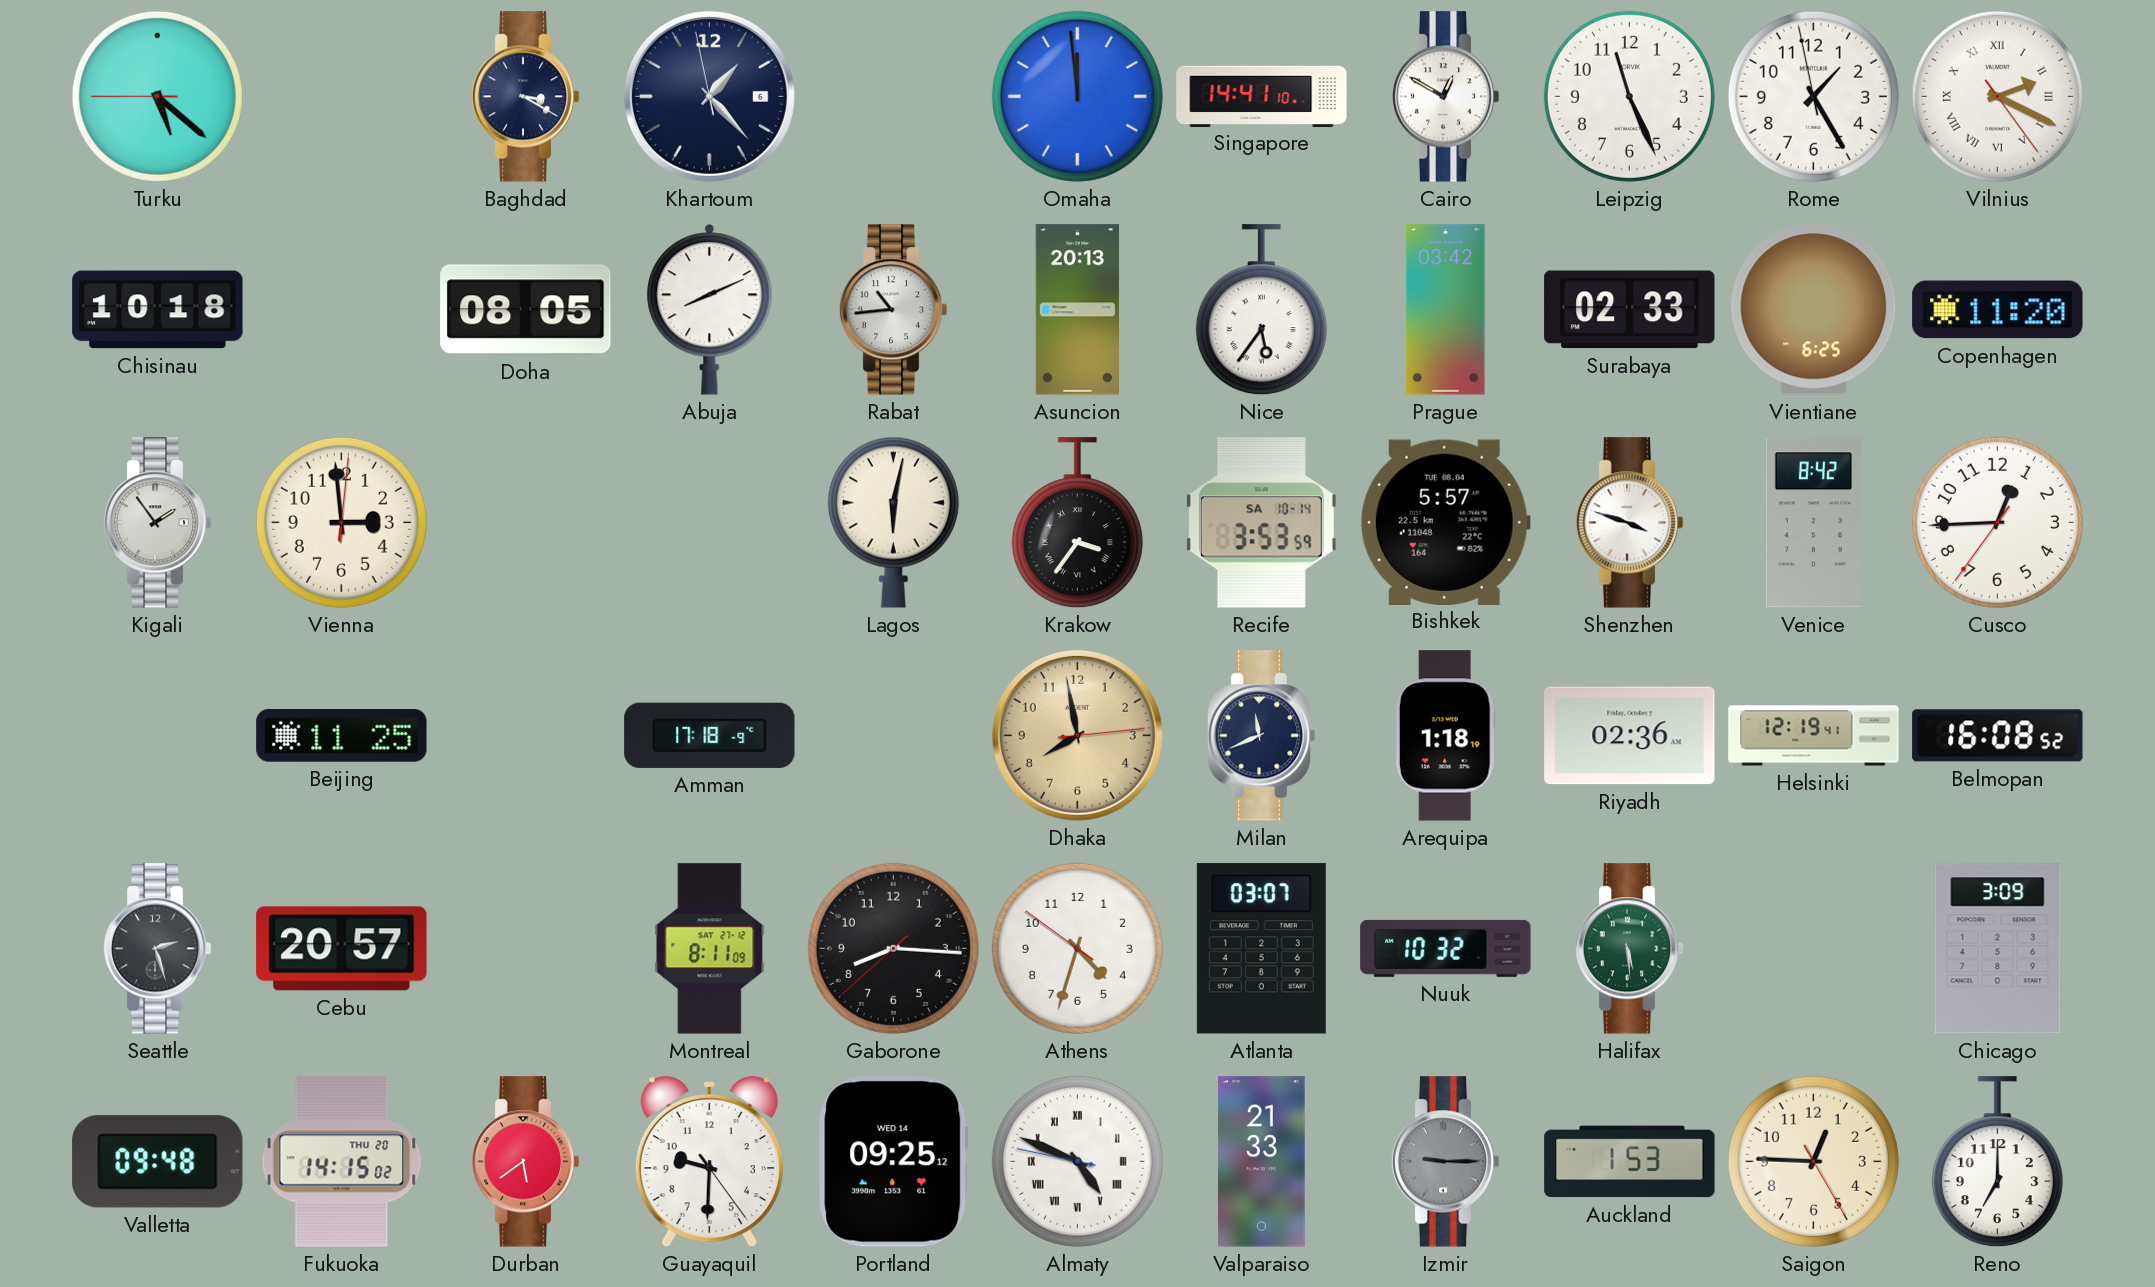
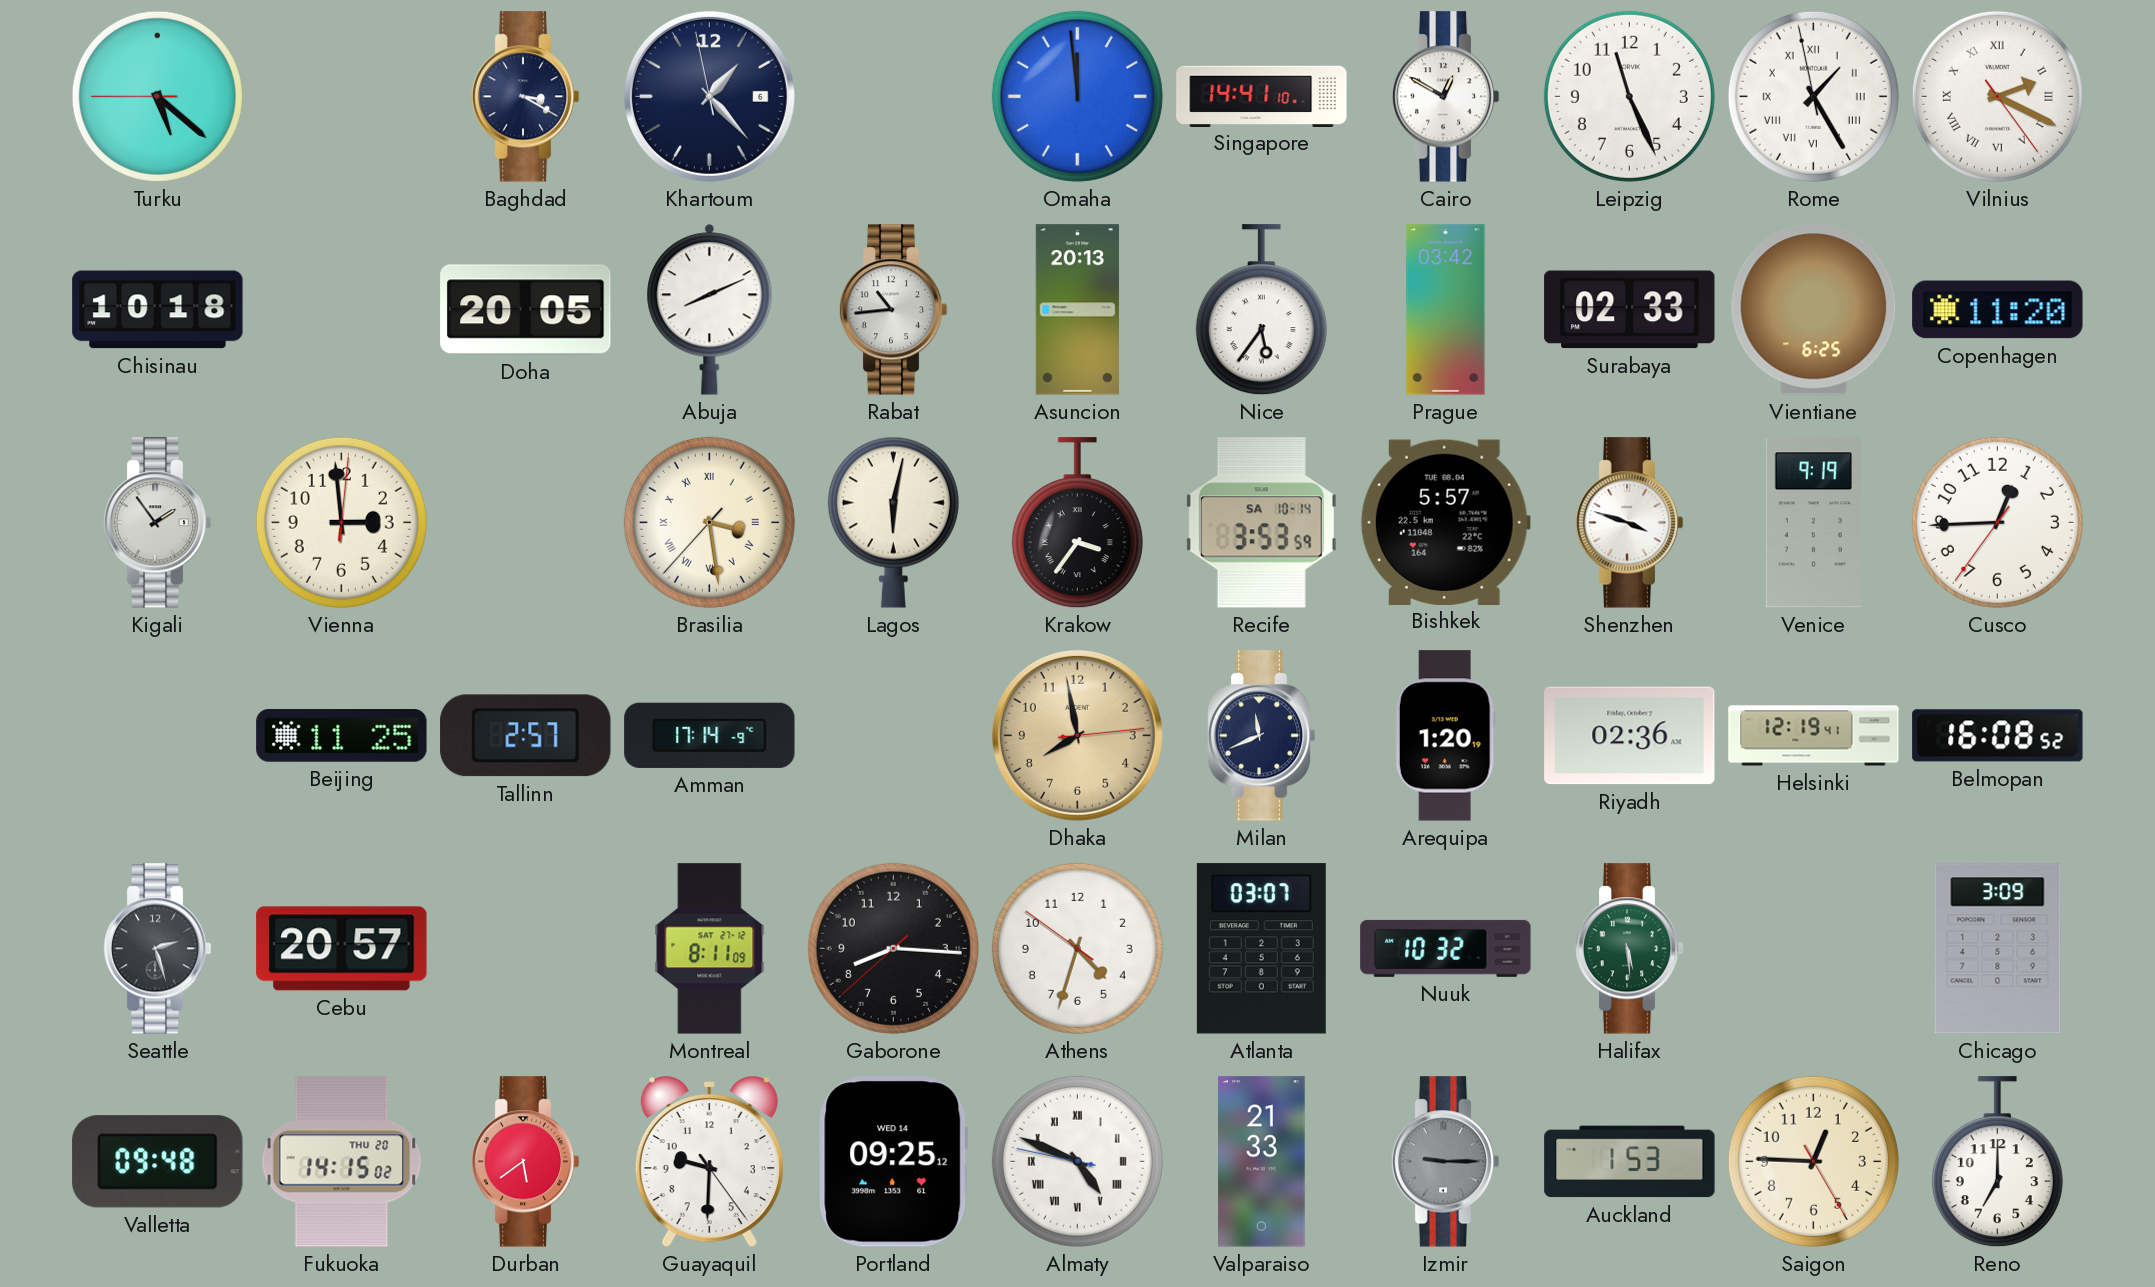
Rome numerals: Arabic -> Roman
Doha: 08:05 -> 20:05
Brasilia: none -> 3:28
Venice: 8:42 -> 9:19
Tallinn: none -> 2:57
Amman: 17:18 -> 17:14
Arequipa: 1:18 -> 1:20
